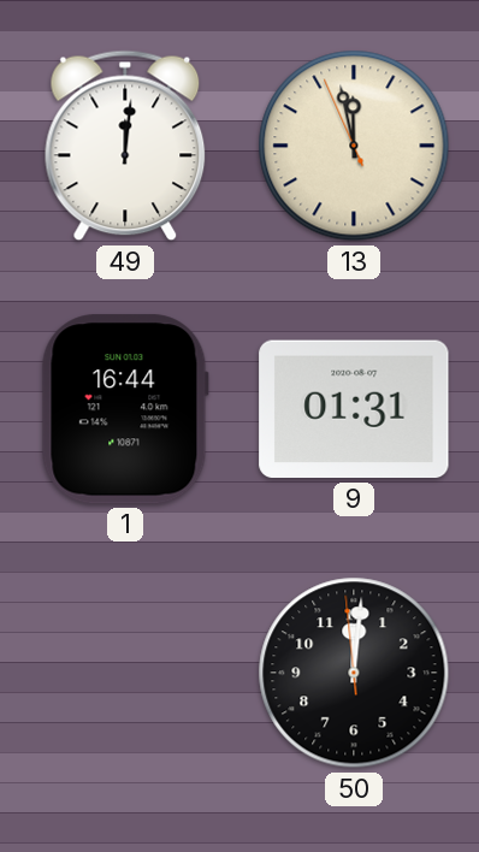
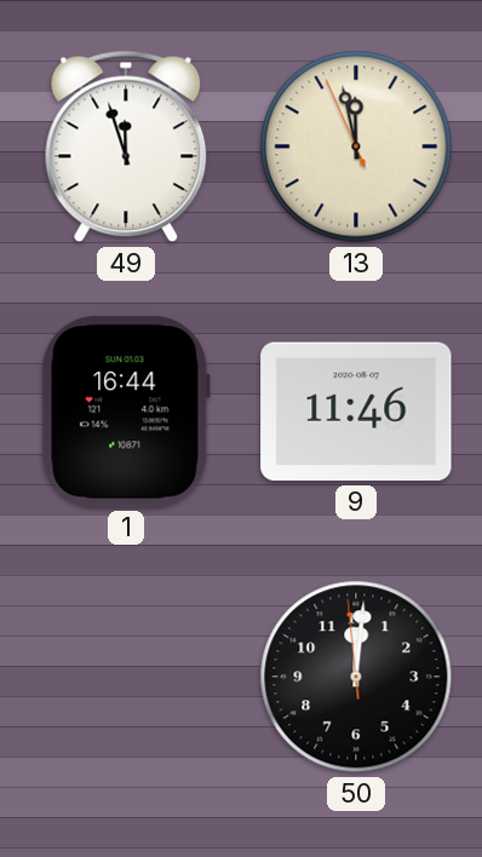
49: 12:01 -> 11:57
9: 01:31 -> 11:46
